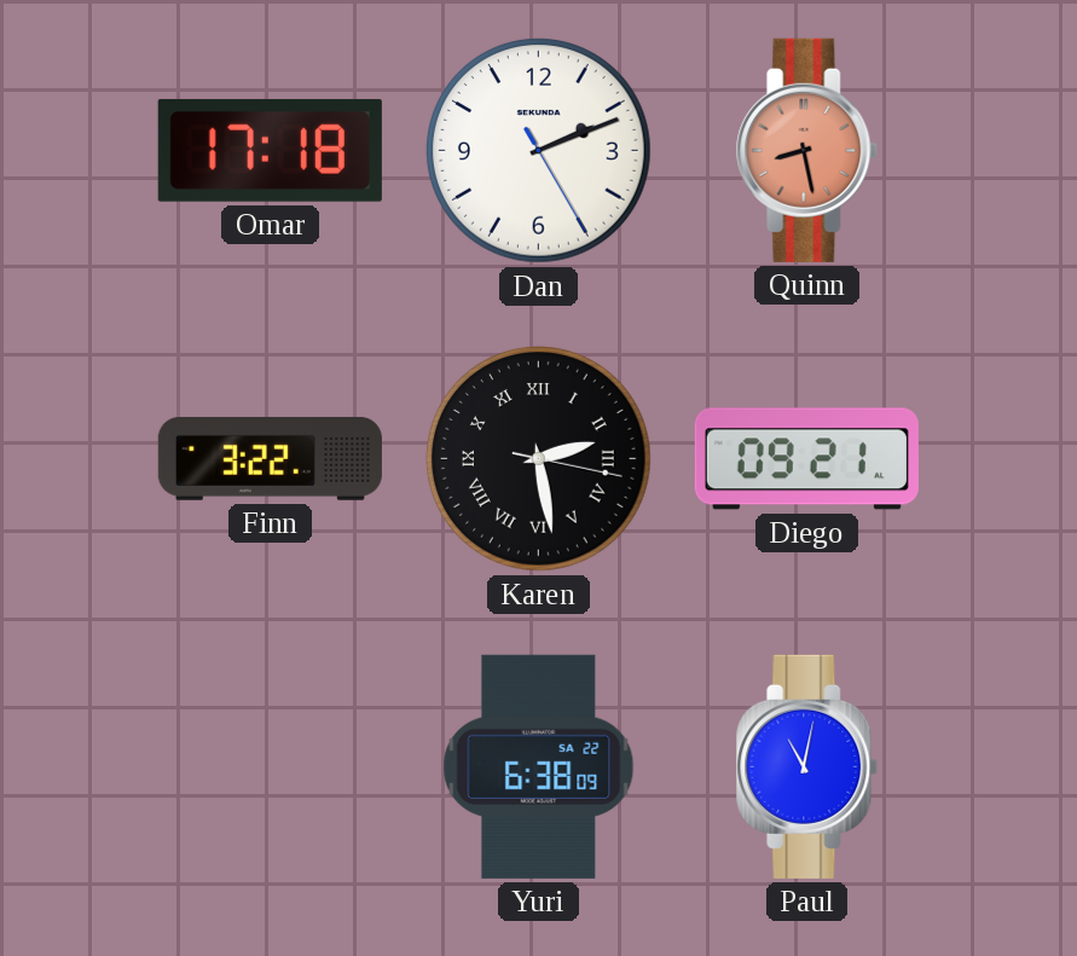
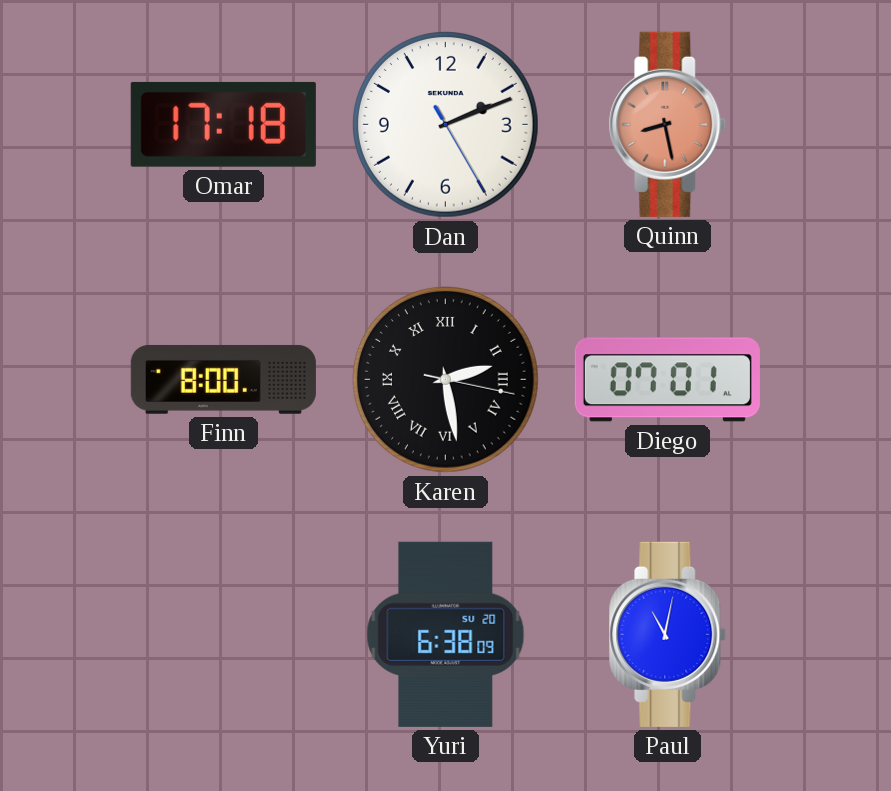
Finn: 3:22 -> 8:00
Diego: 09:21 -> 07:01
Yuri date: SA 22 -> SU 20
